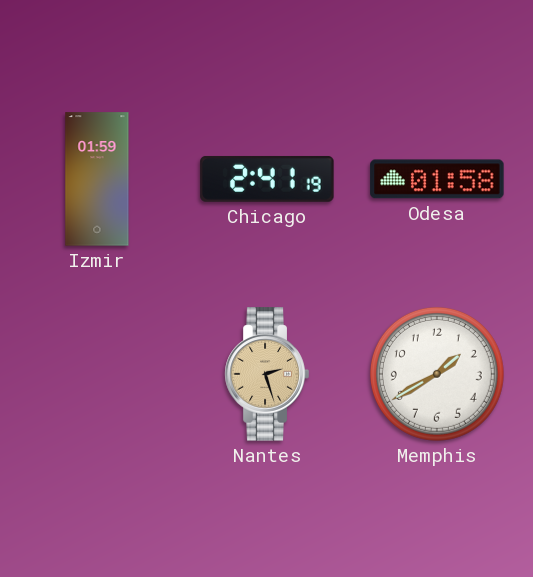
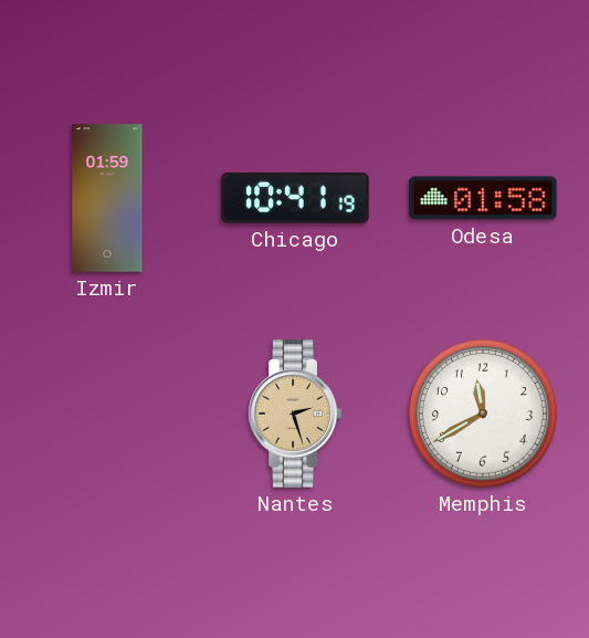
Chicago: 2:41 -> 10:41
Memphis: 1:40 -> 11:40
